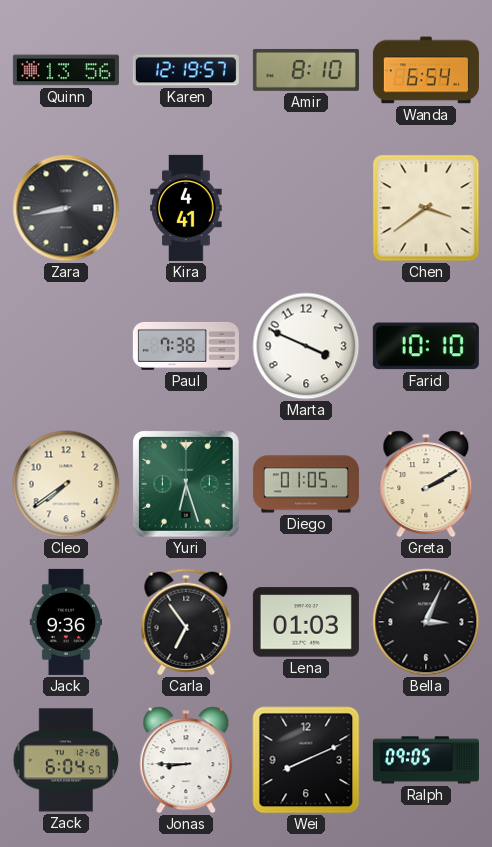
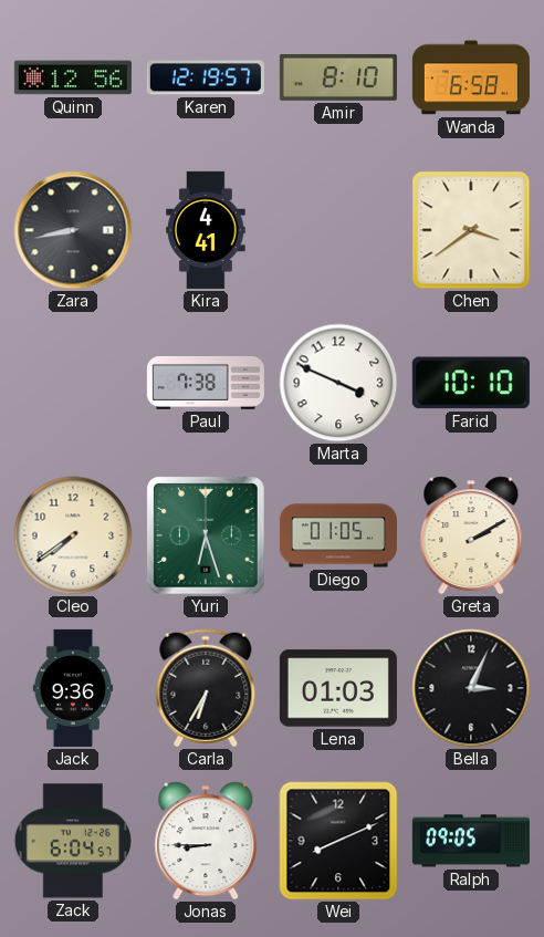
Quinn: 13:56 -> 12:56
Wanda: 6:54 -> 6:58
Carla: 6:54 -> 6:35
